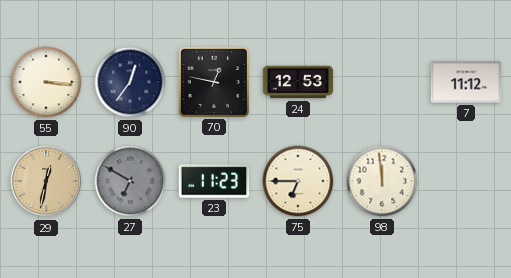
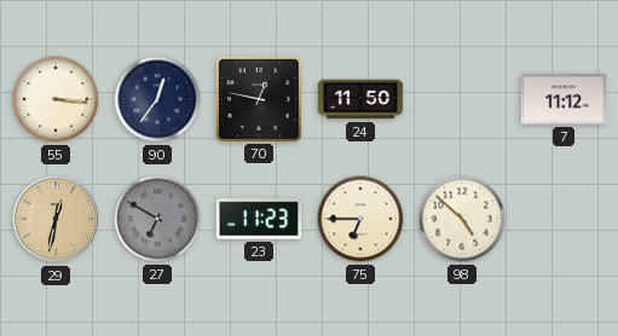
24: 12:53 -> 11:50
98: 11:59 -> 4:52
